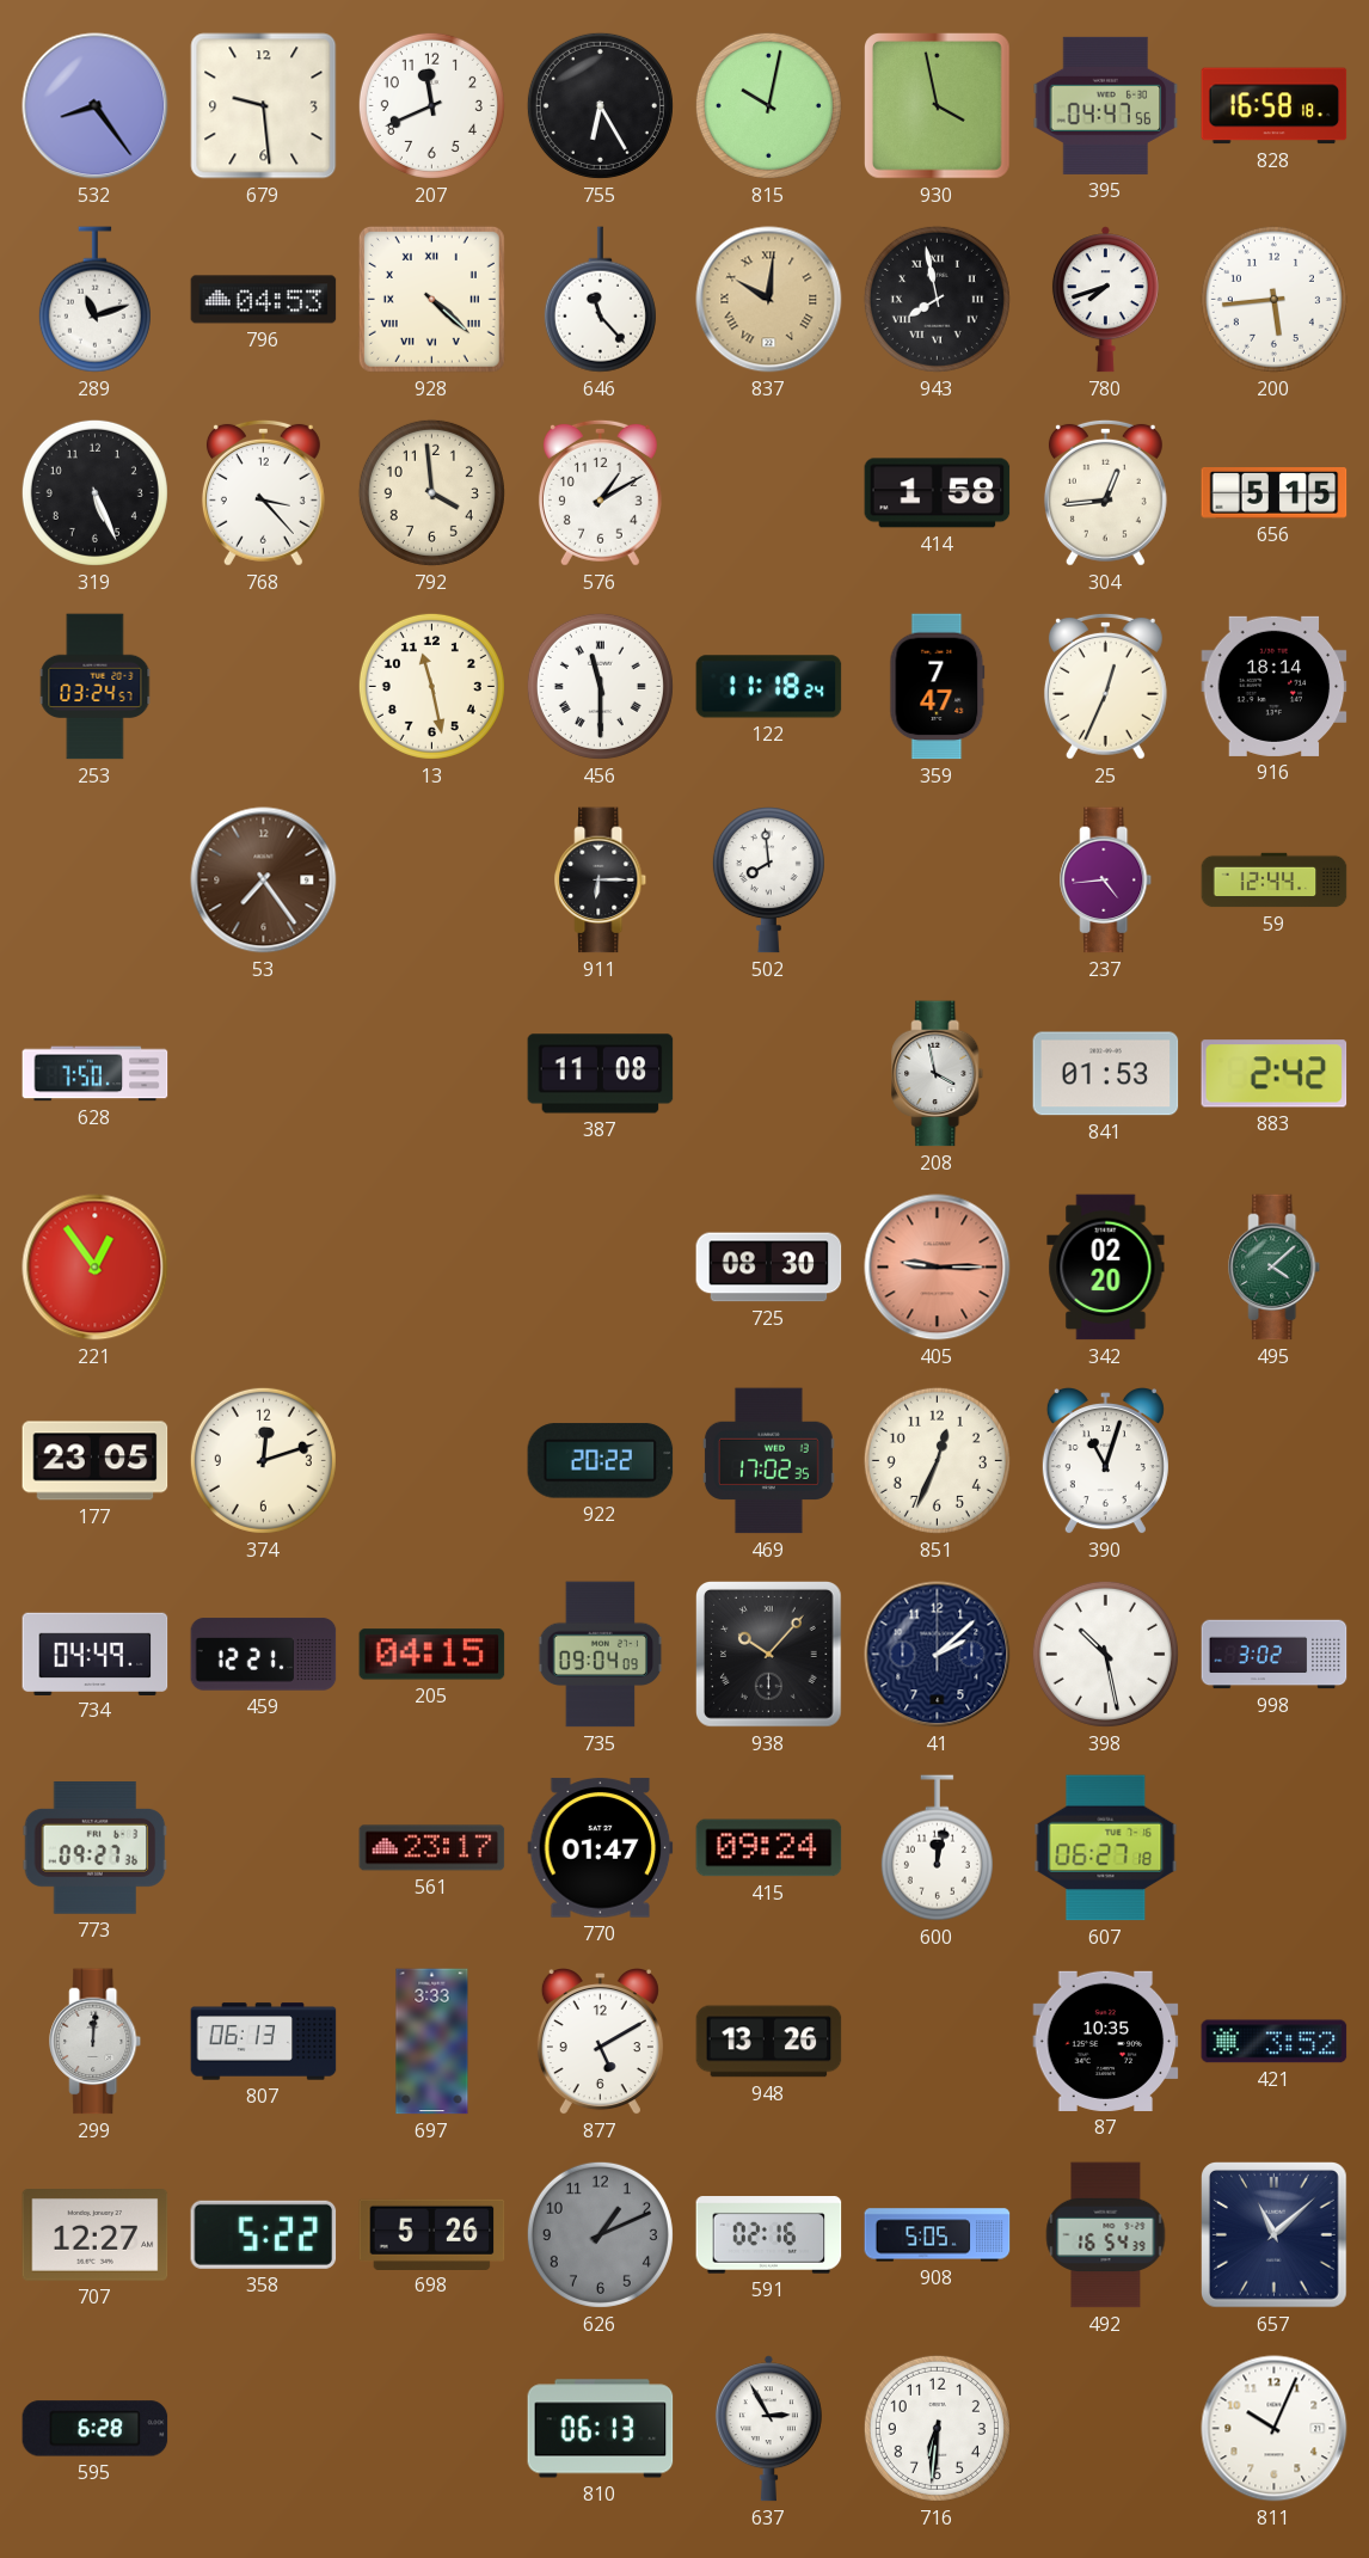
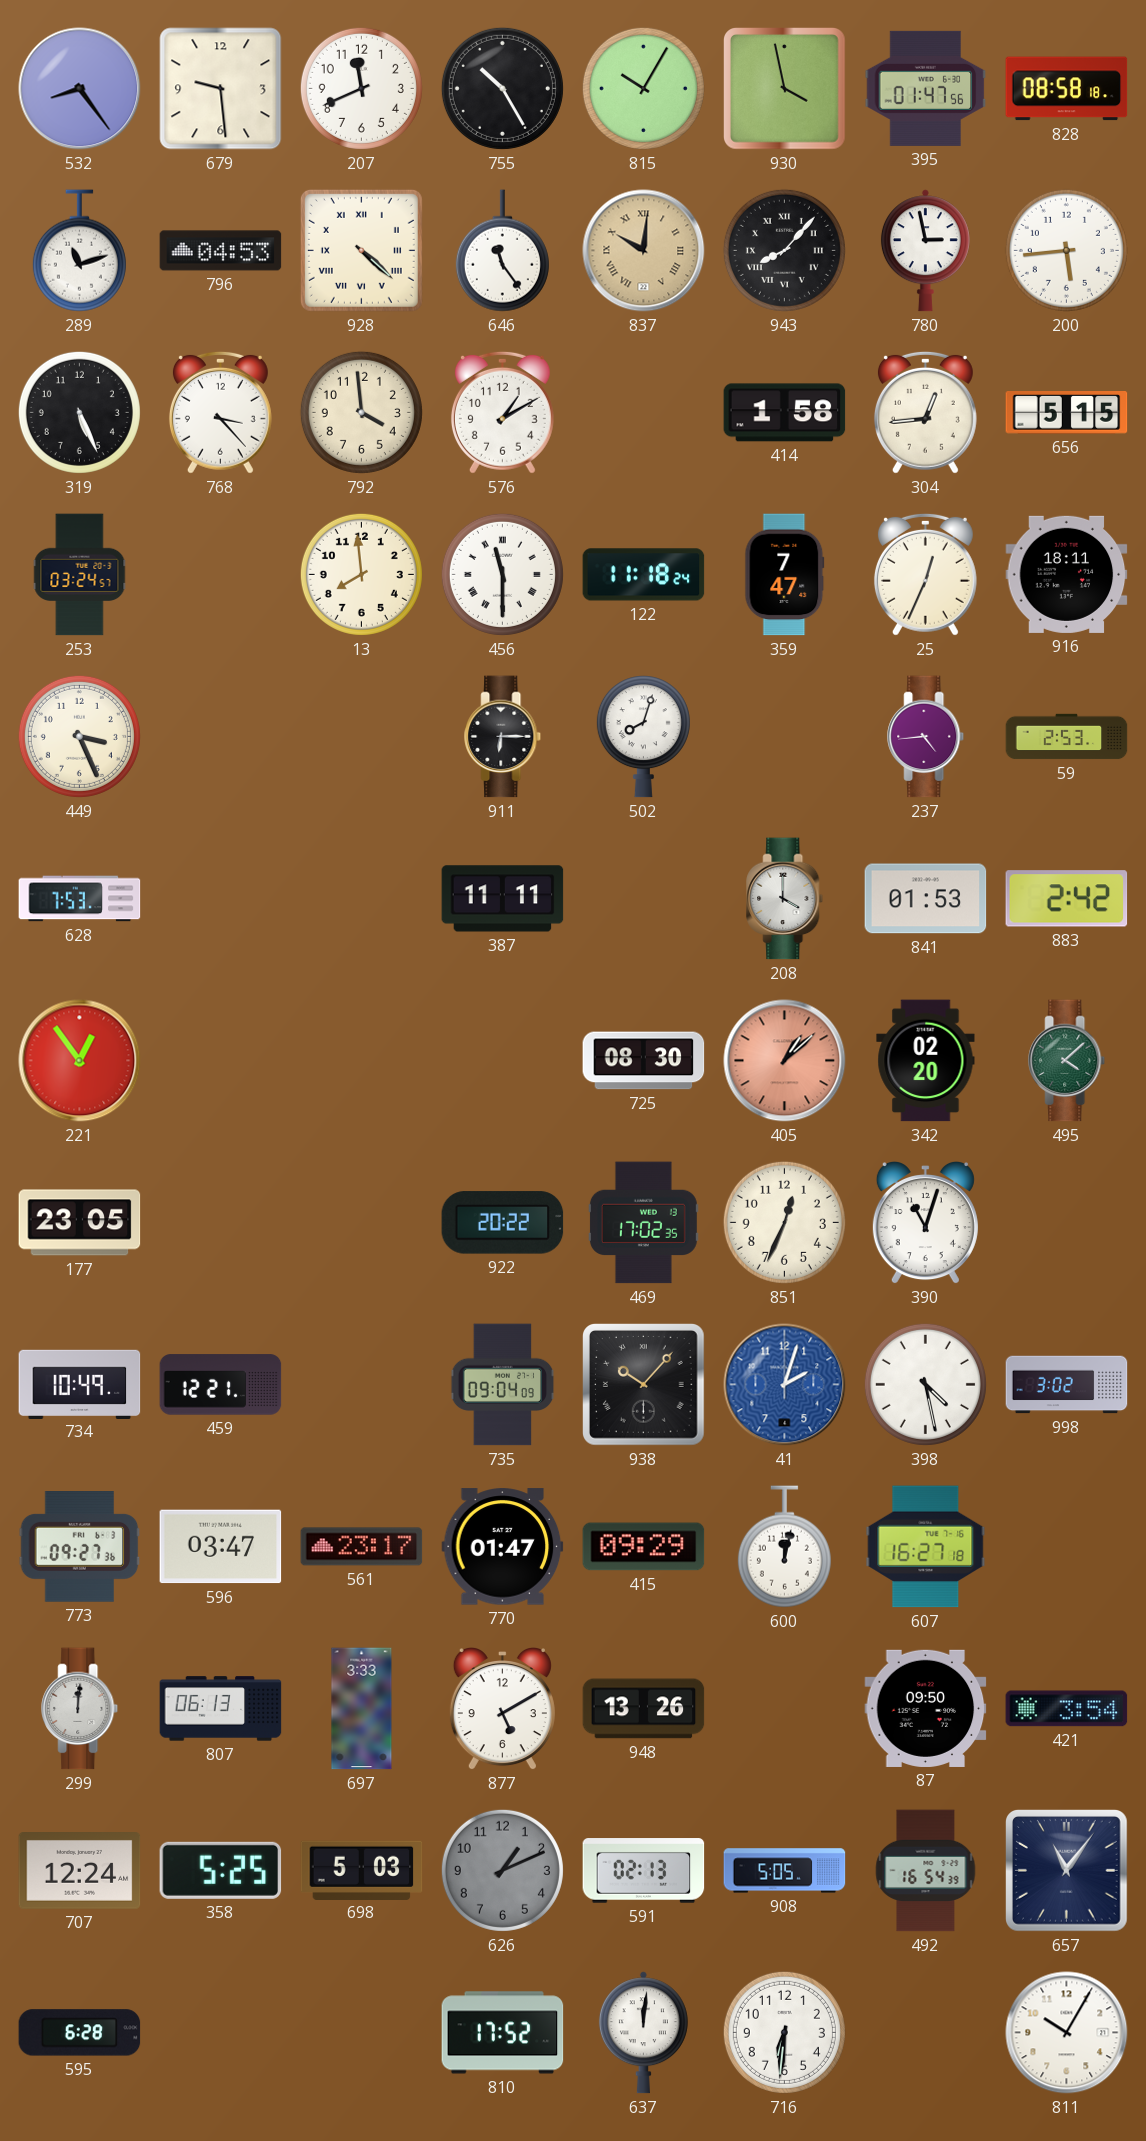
755: 6:25 -> 10:25
815: 10:02 -> 10:05
395: 04:47 -> 01:47
828: 16:58 -> 08:58
646: 11:23 -> 11:24
943: 7:58 -> 8:07
780: 7:42 -> 2:58
13: 11:28 -> 7:59
916: 18:14 -> 18:11
449: none -> 3:26
53: 7:24 -> none
502: 7:59 -> 8:03
59: 12:44 -> 2:53
628: 7:50 -> 7:53
387: 11:08 -> 11:11
208: 3:58 -> 4:00
405: 9:15 -> 1:08
374: 12:12 -> none
734: 04:49 -> 10:49
205: 04:15 -> none
41: 2:08 -> 2:03
41 dial: navy -> blue
398: 10:28 -> 4:28
596: none -> 03:47
415: 09:24 -> 09:29
607: 06:27 -> 16:27
87: 10:35 -> 09:50
421: 3:52 -> 3:54
707: 12:27 -> 12:24
358: 5:22 -> 5:25
698: 5:26 -> 5:03
591: 02:16 -> 02:13
657: 11:08 -> 11:06
810: 06:13 -> 17:52
637: 2:55 -> 12:01
811: 10:04 -> 10:05
